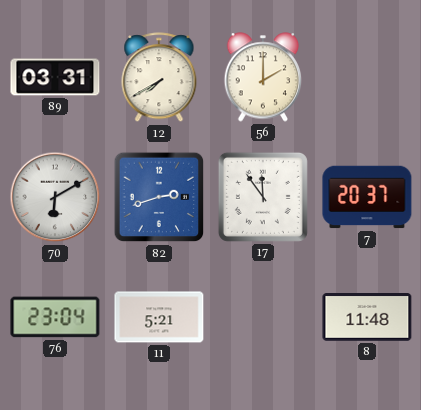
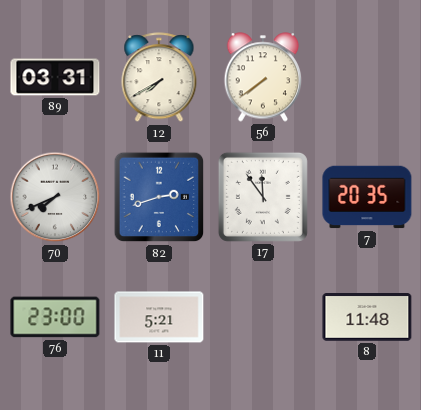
56: 2:00 -> 7:39
70: 6:10 -> 7:41
7: 20:37 -> 20:35
76: 23:04 -> 23:00
